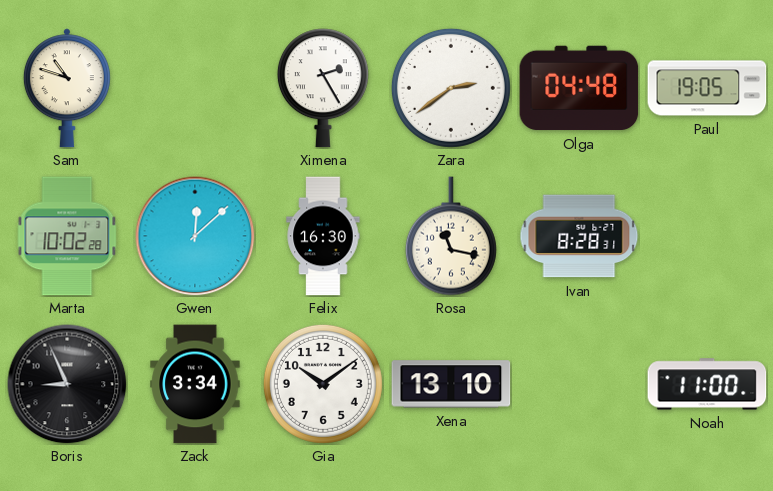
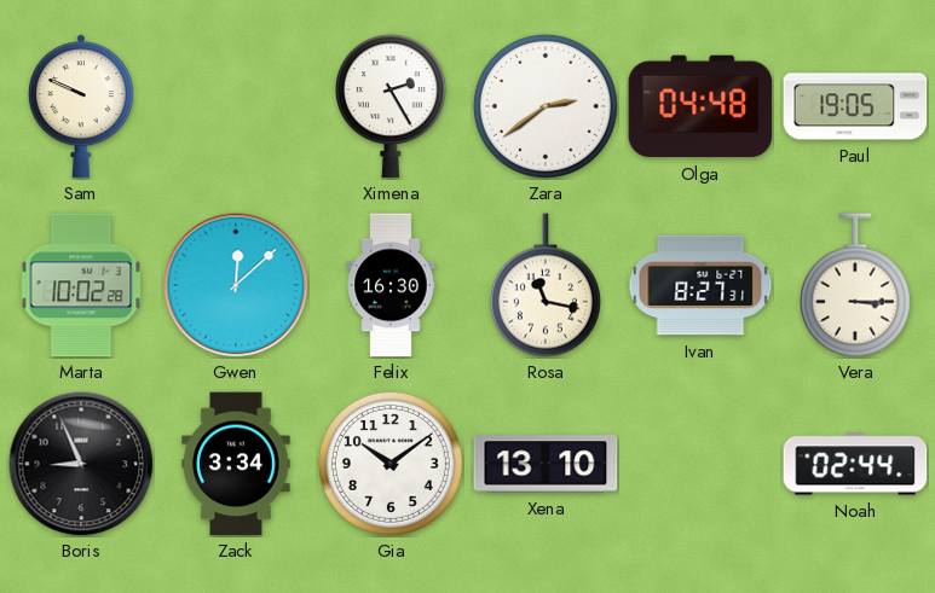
Sam: 10:48 -> 9:49
Ivan: 8:28 -> 8:27
Vera: none -> 3:15
Noah: 11:00 -> 02:44
